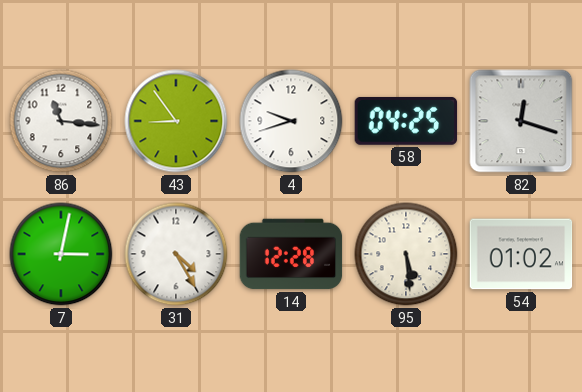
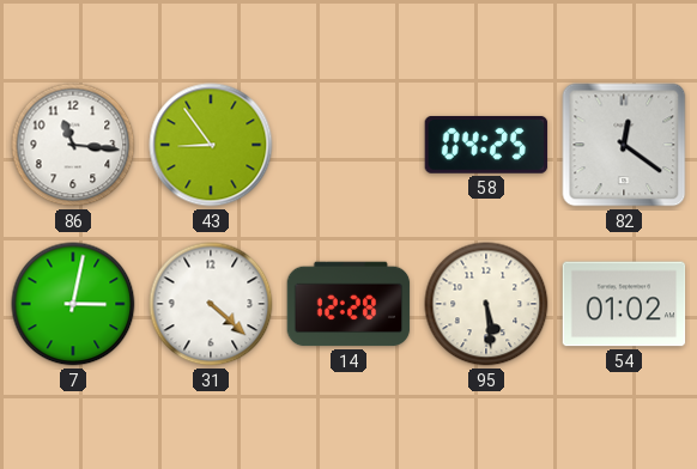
4: 9:42 -> none
82: 12:18 -> 12:21
31: 4:25 -> 4:22
